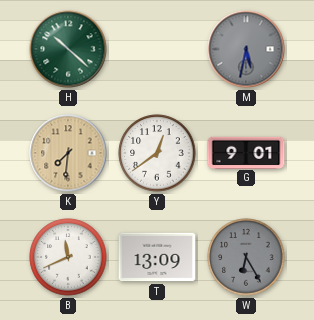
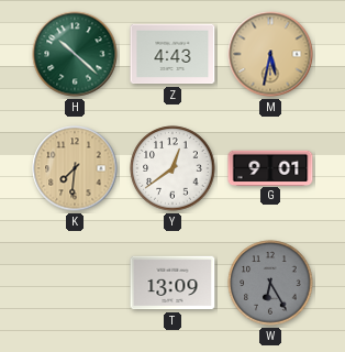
Z: none -> 4:43
M dial: grey -> champagne
B: 11:41 -> none
